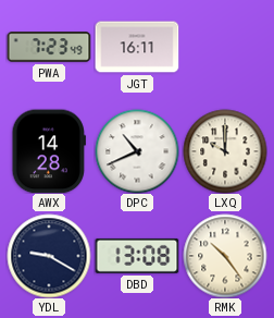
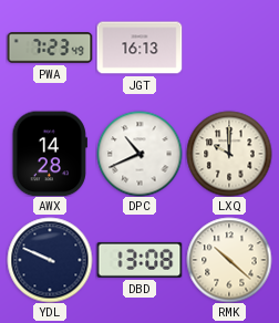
JGT: 16:11 -> 16:13
YDL: 9:20 -> 9:49
RMK: 10:24 -> 10:22
